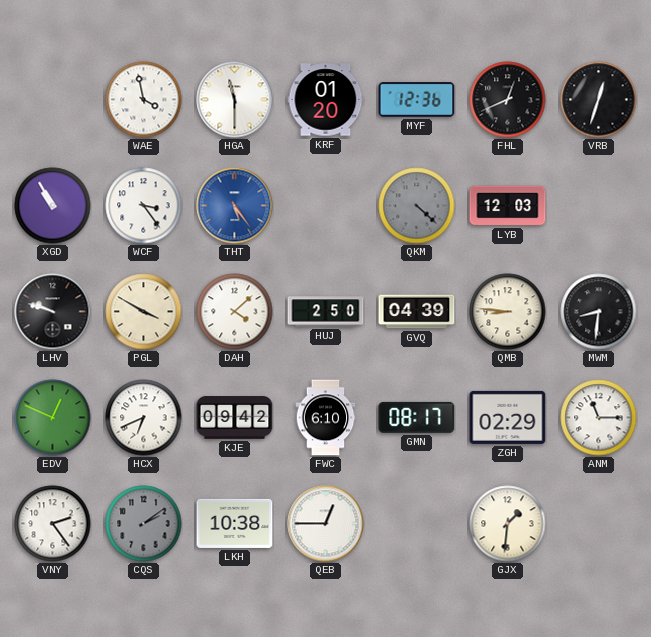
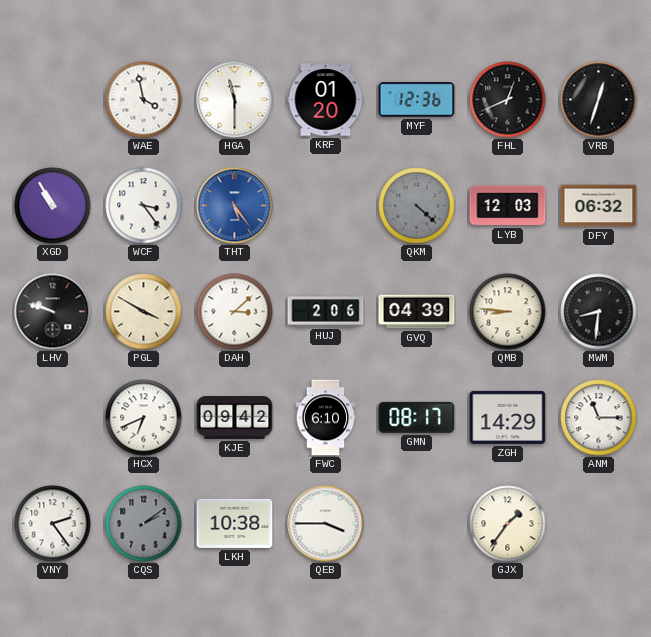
DFY: none -> 06:32
DAH: 4:08 -> 3:08
HUJ: 2:50 -> 2:06
EDV: 12:49 -> none
ZGH: 02:29 -> 14:29
QEB: 12:45 -> 3:45
GJX: 1:31 -> 1:36
